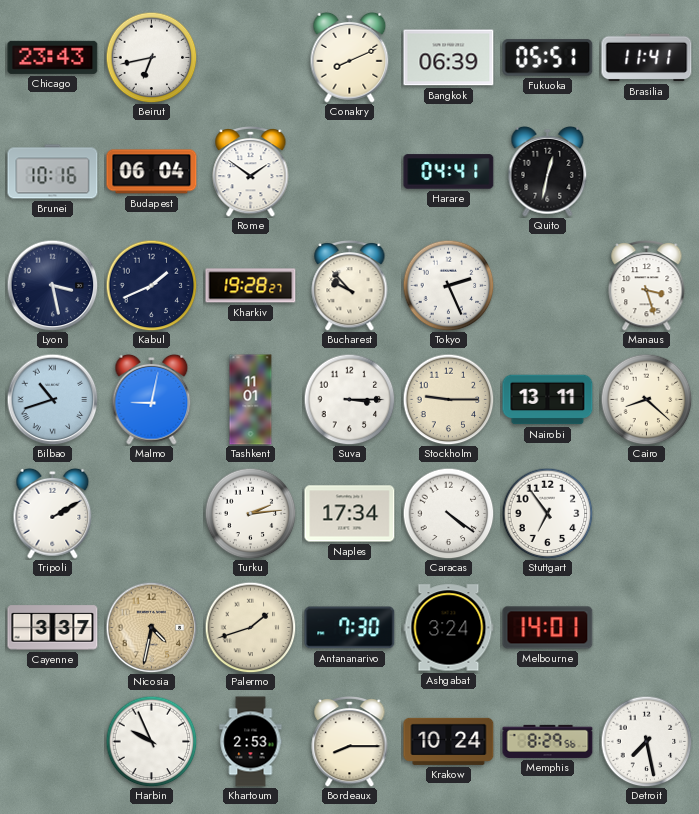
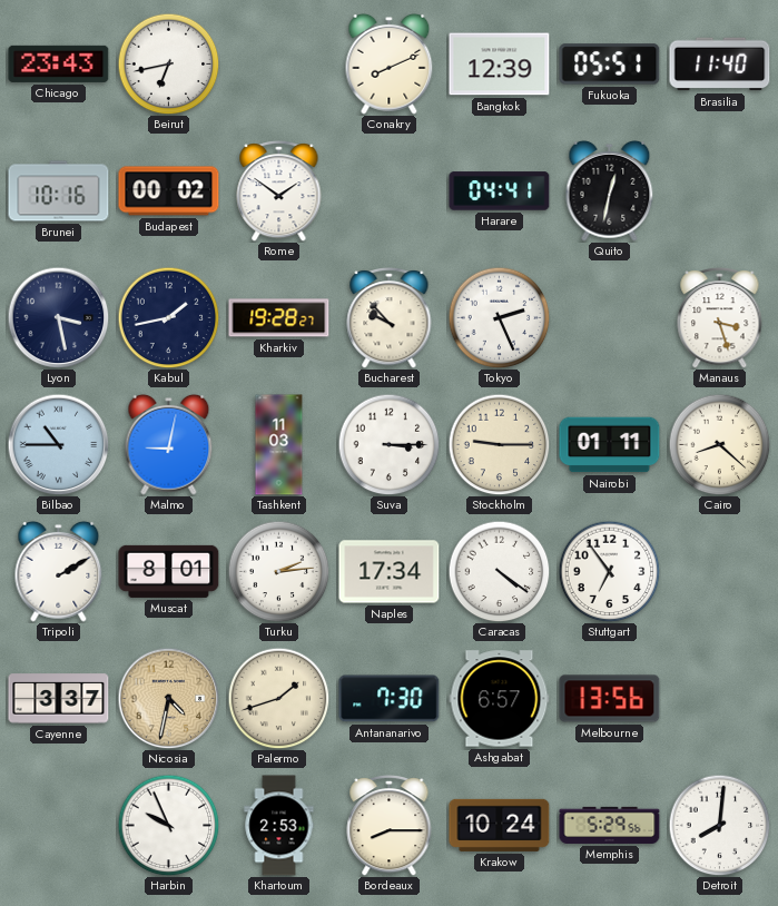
Bangkok: 06:39 -> 12:39
Brasilia: 11:41 -> 11:40
Budapest: 06:04 -> 00:02
Kabul: 1:41 -> 1:43
Bilbao: 10:42 -> 10:45
Tashkent: 11:01 -> 11:03
Nairobi: 13:11 -> 01:11
Muscat: none -> 8:01
Ashgabat: 3:24 -> 6:57
Melbourne: 14:01 -> 13:56
Memphis: 8:29 -> 5:29
Detroit: 7:28 -> 8:01
